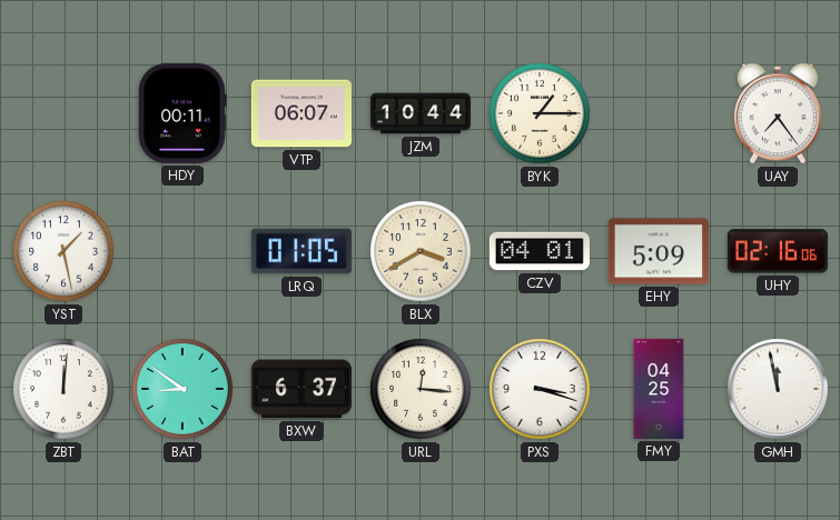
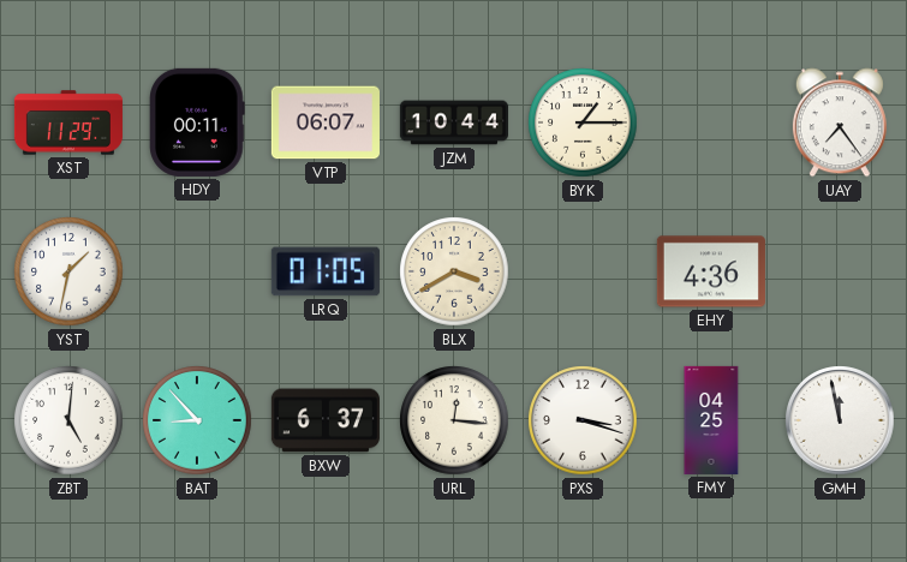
XST: none -> 11:29
YST: 1:28 -> 1:32
CZV: 04:01 -> none
EHY: 5:09 -> 4:36
UHY: 02:16 -> none
ZBT: 12:01 -> 5:01
BAT: 8:51 -> 8:53
